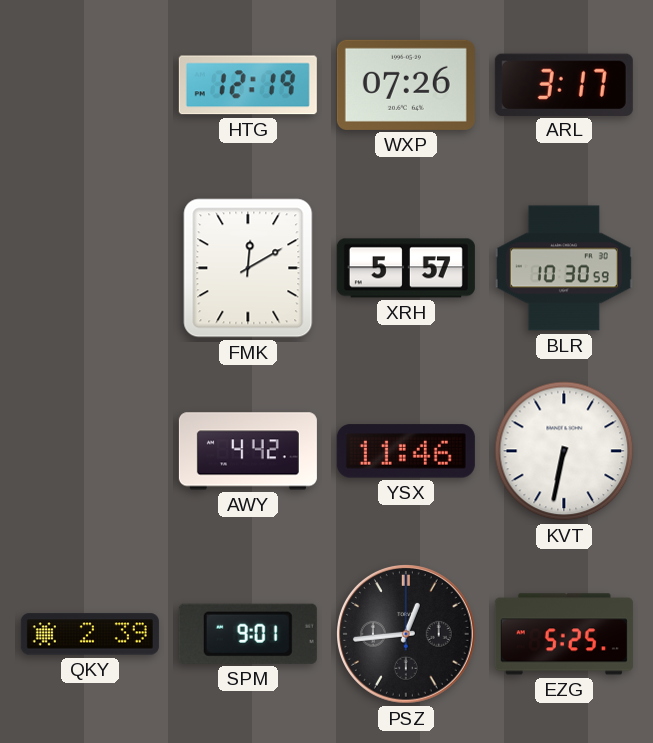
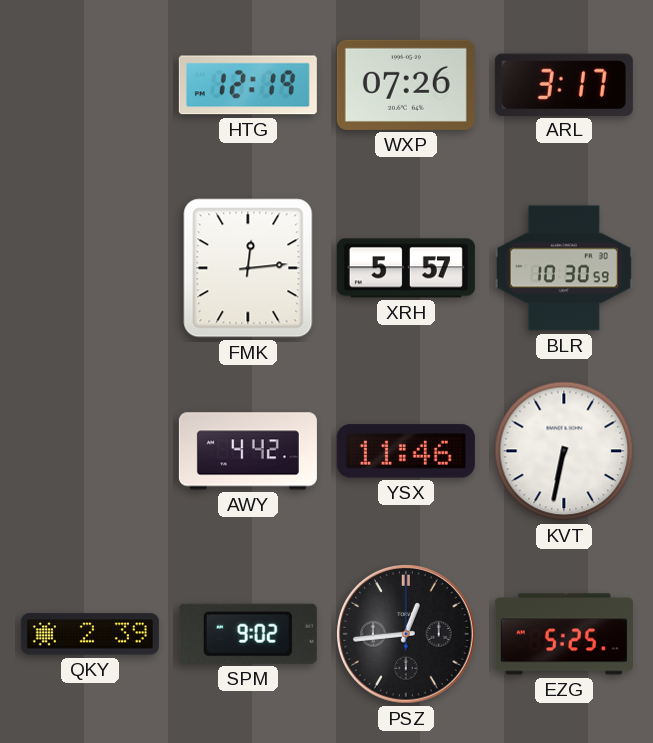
FMK: 12:10 -> 12:14
SPM: 9:01 -> 9:02
